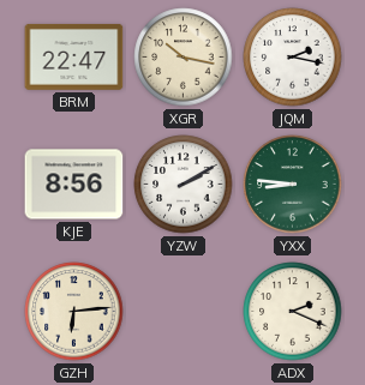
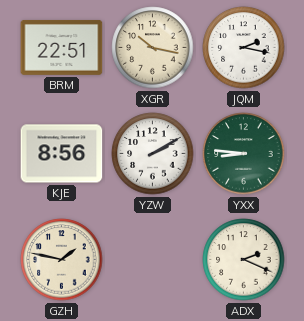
BRM: 22:47 -> 22:51
GZH: 6:14 -> 1:47
